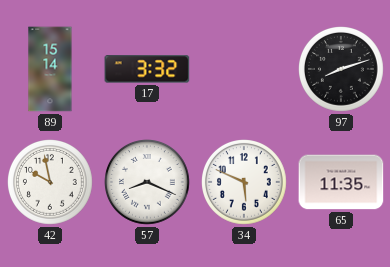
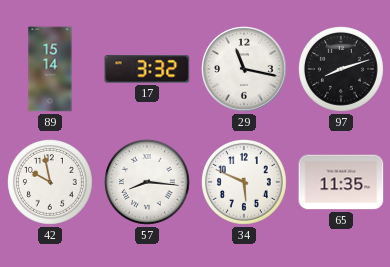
29: none -> 11:17
57: 8:19 -> 8:16
